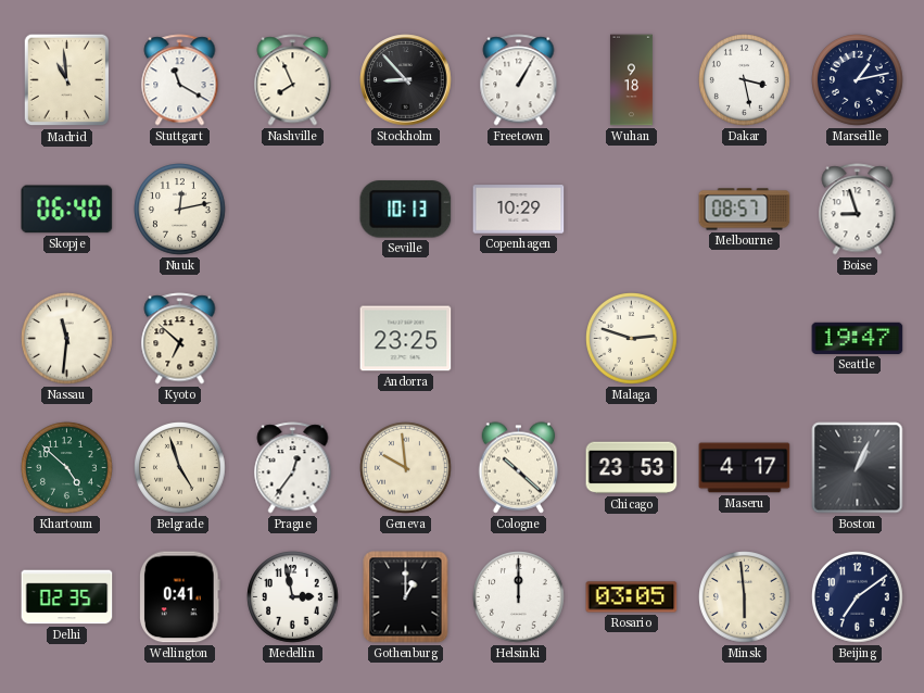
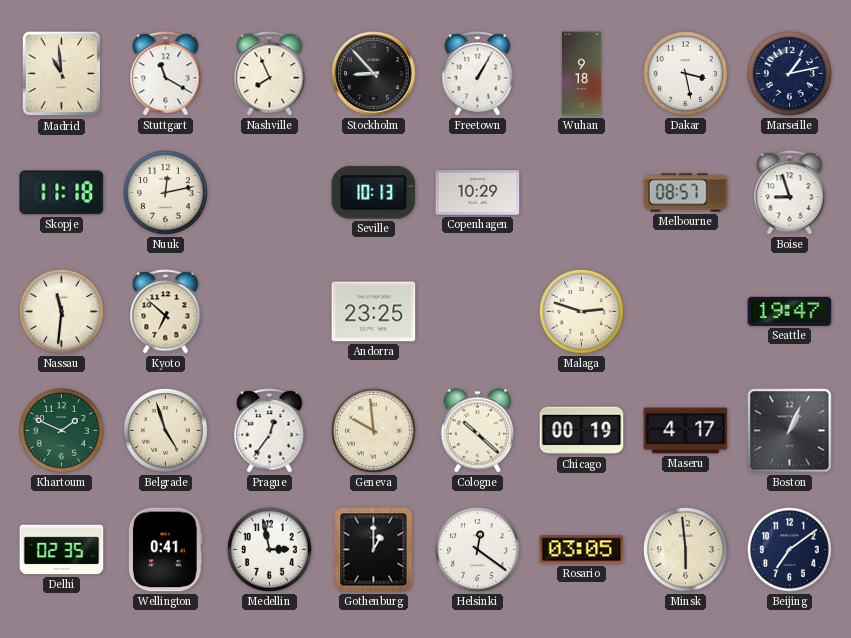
Skopje: 06:40 -> 11:18
Khartoum: 4:52 -> 1:49
Chicago: 23:53 -> 00:19
Helsinki: 12:00 -> 12:21
